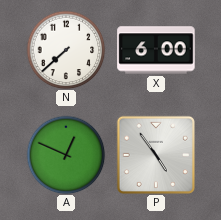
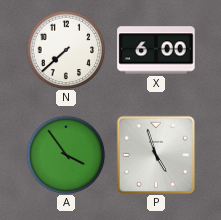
A: 12:49 -> 3:54
P: 4:54 -> 4:57
